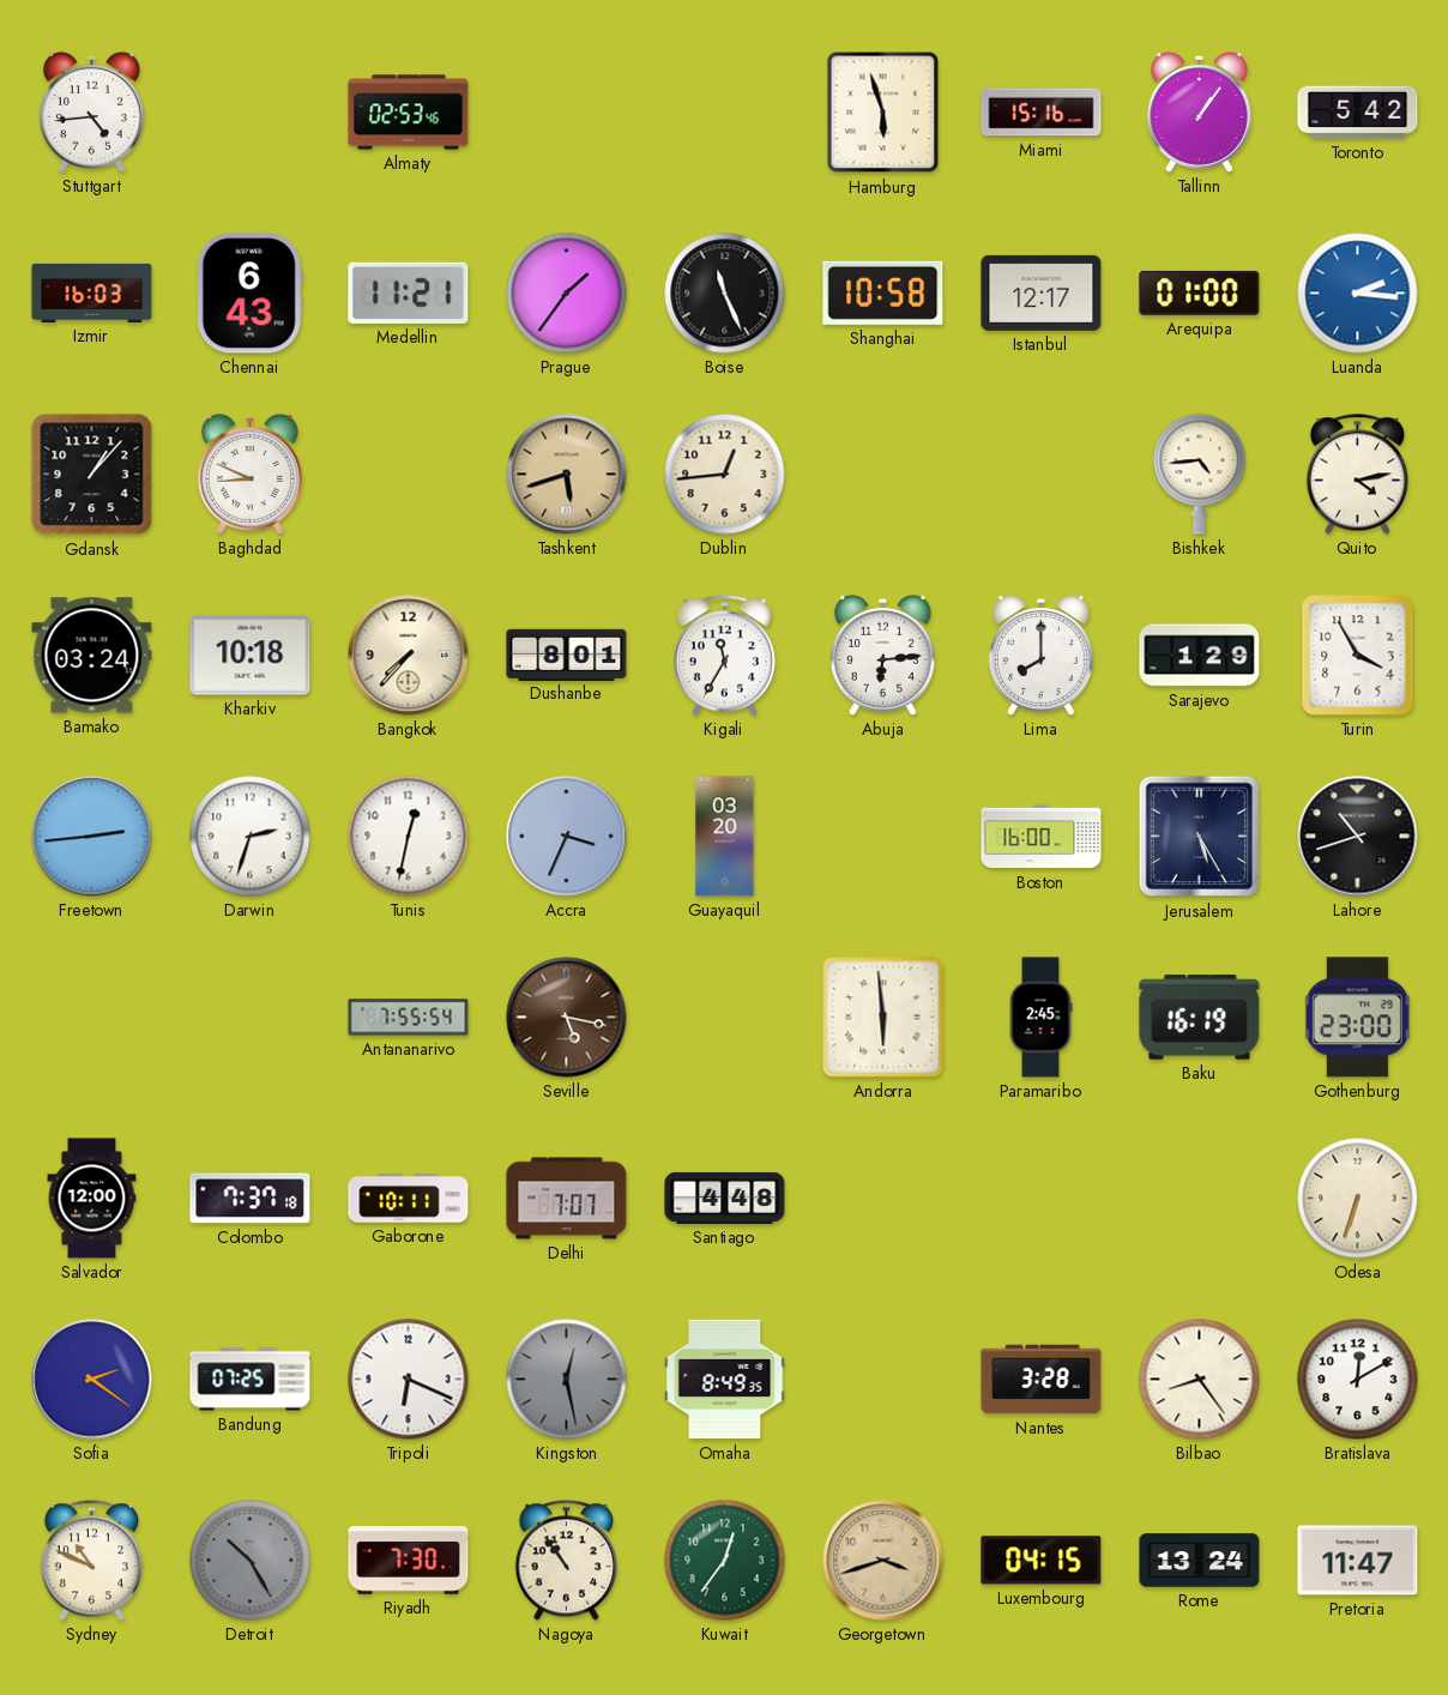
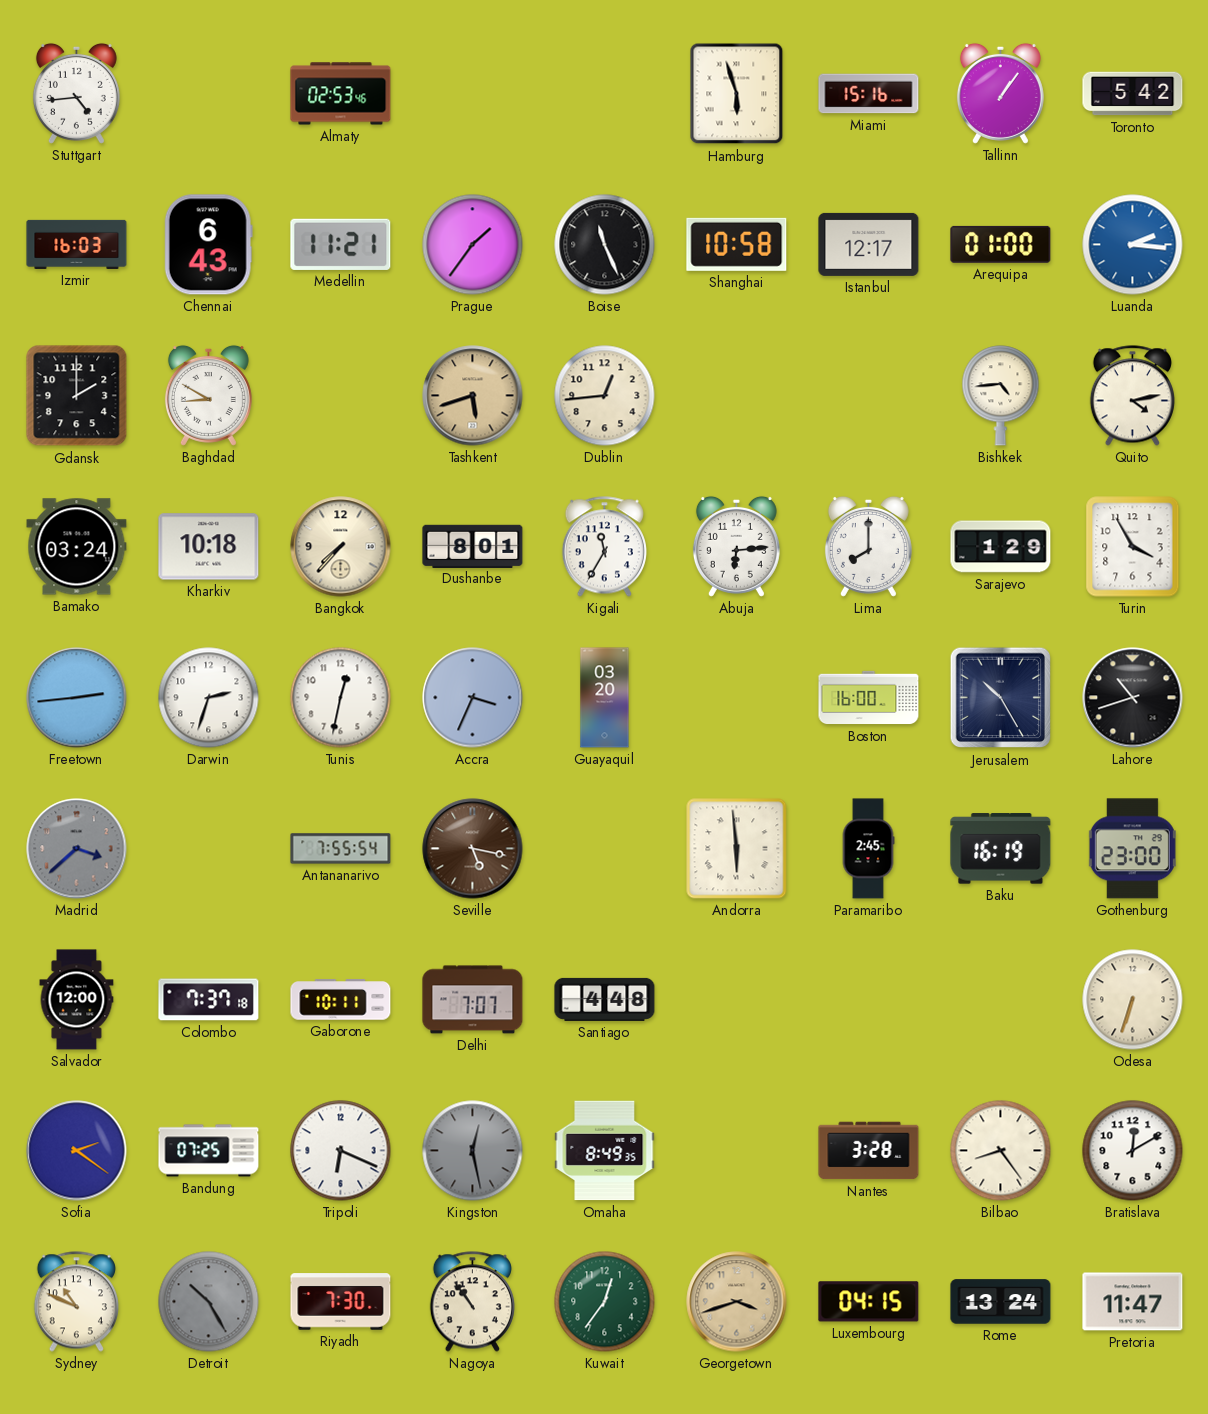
Gdansk: 1:07 -> 2:00
Baghdad: 8:49 -> 8:50
Jerusalem: 5:25 -> 10:25
Madrid: none -> 3:38
